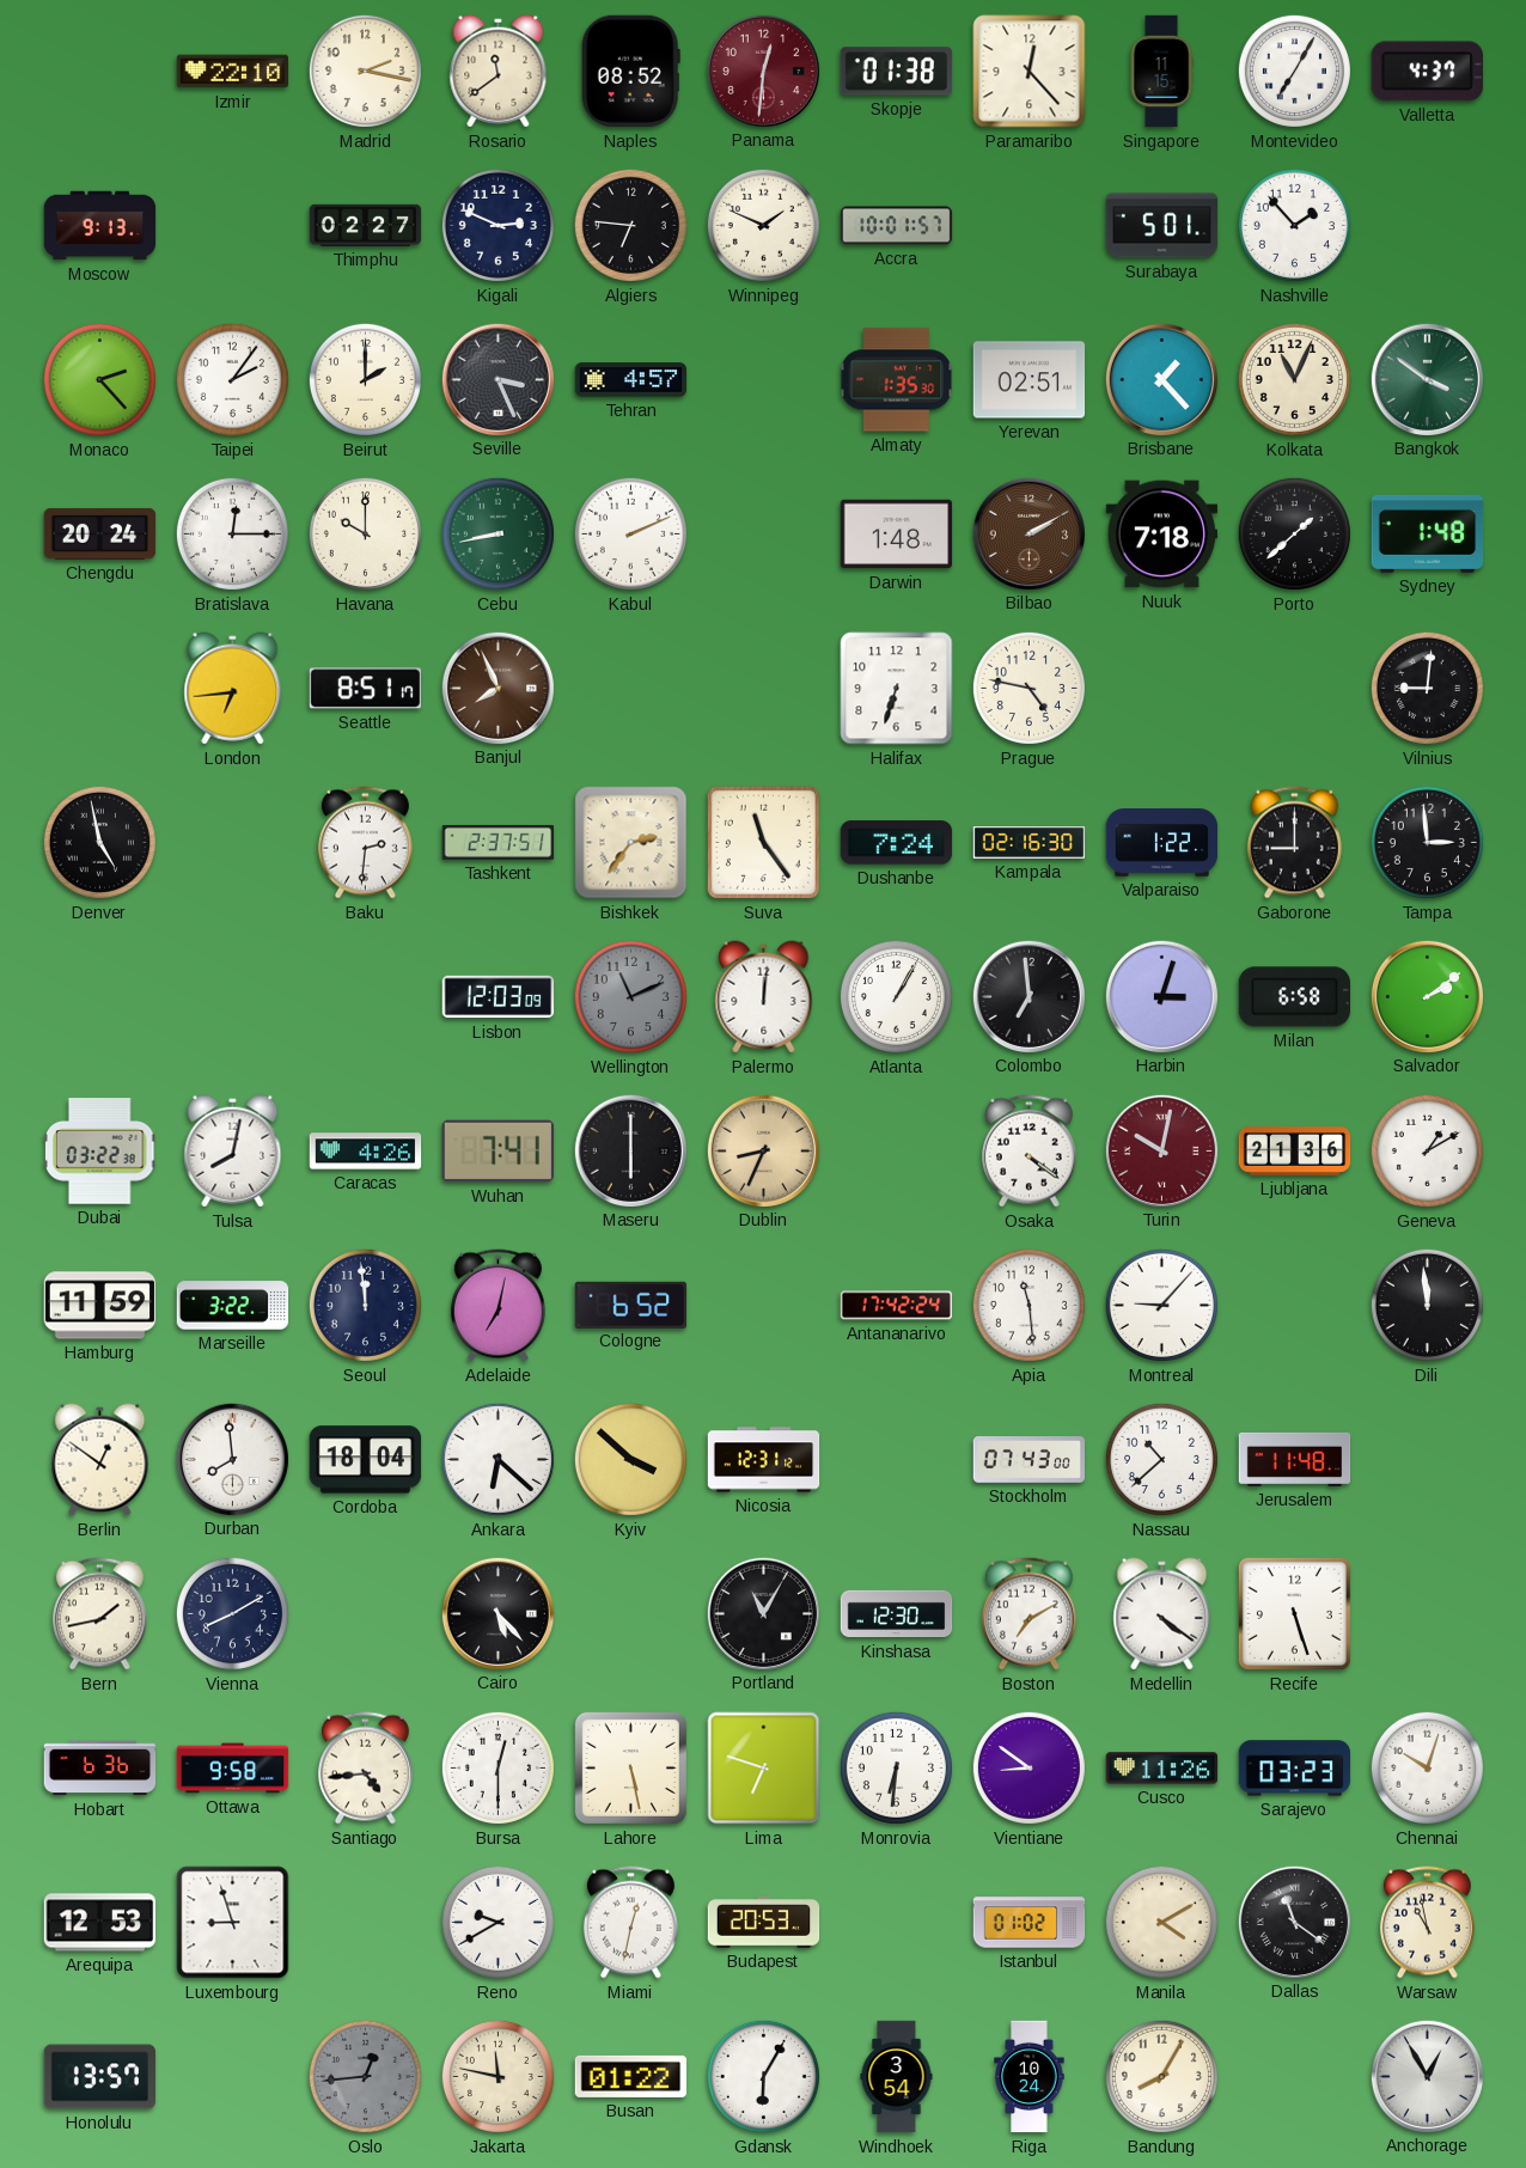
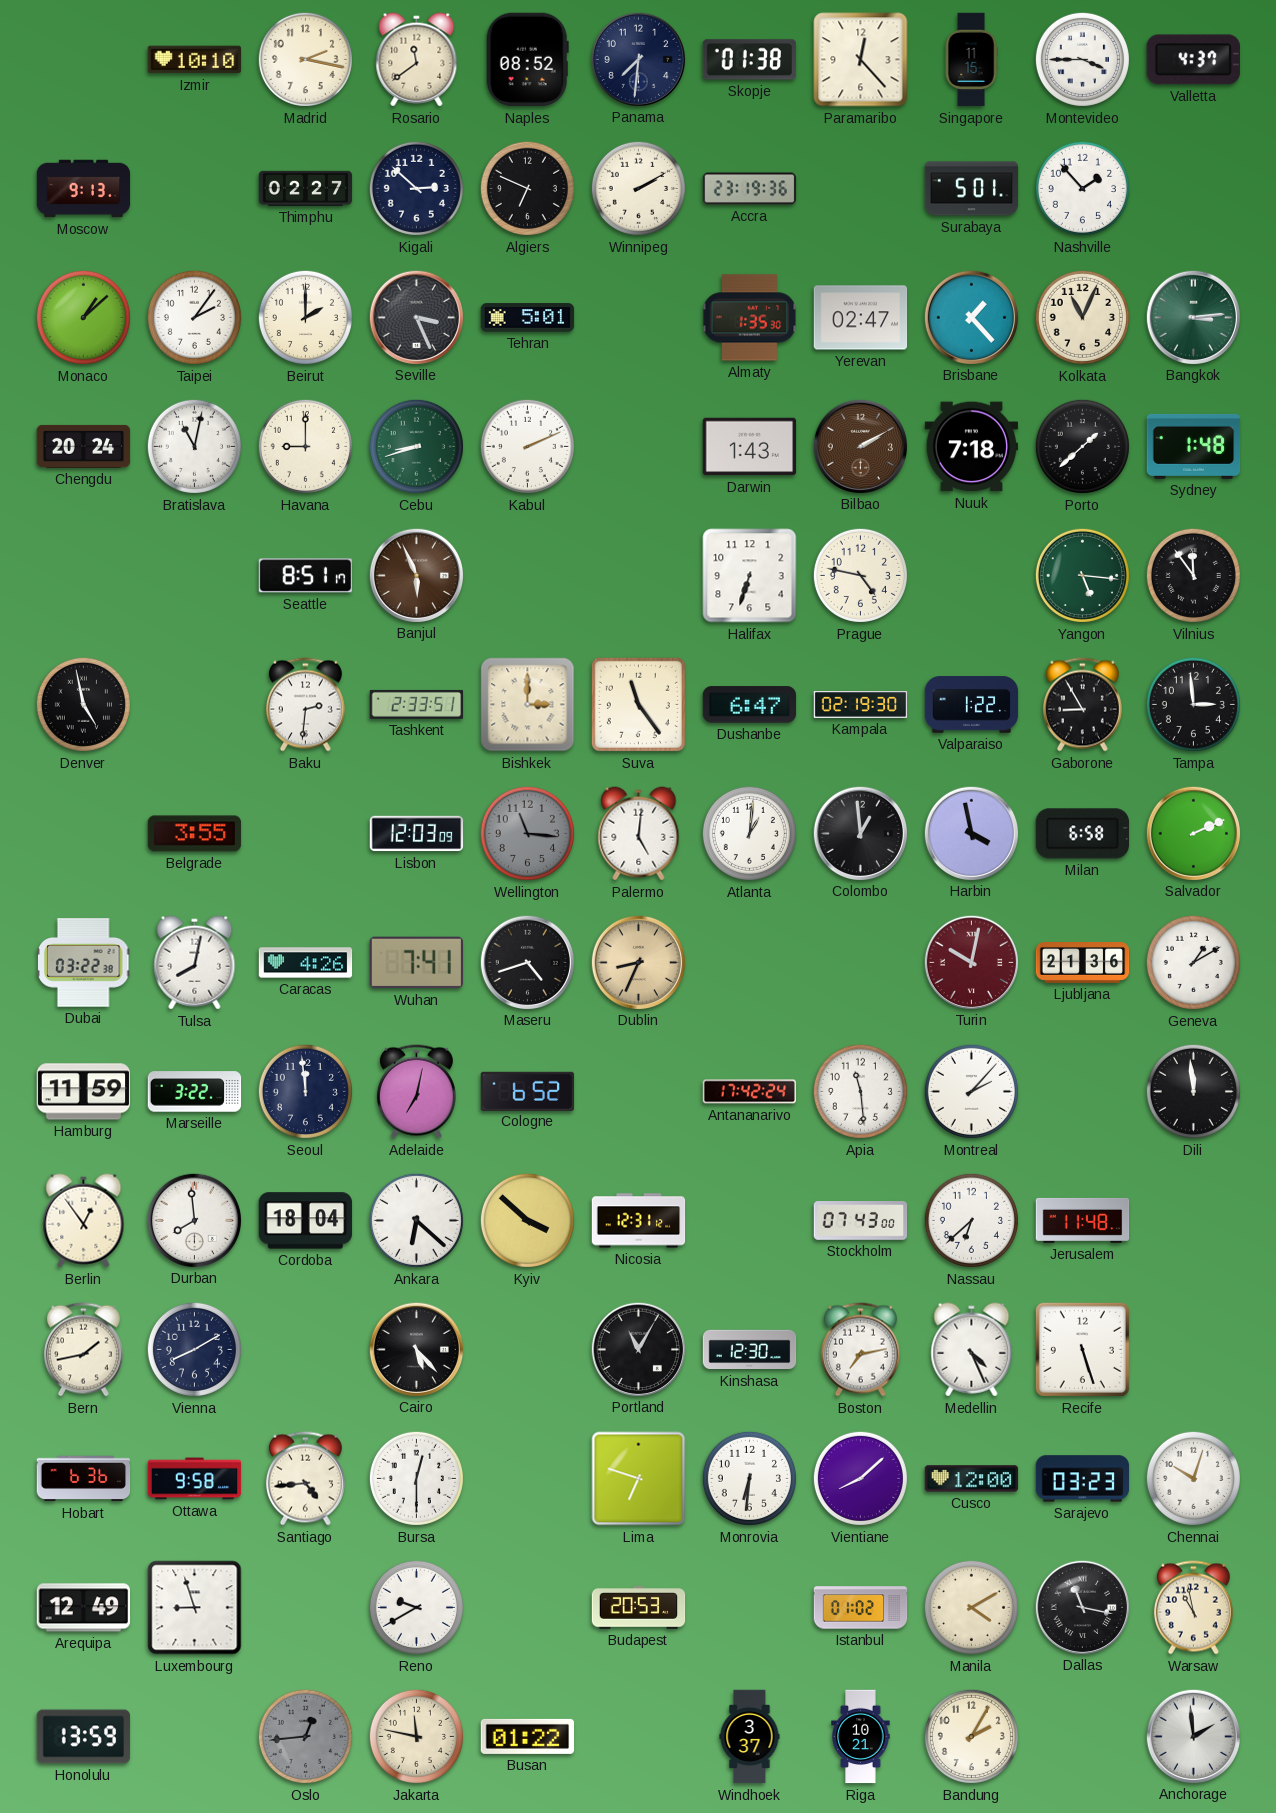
Izmir: 22:10 -> 10:10
Panama: 12:31 -> 7:31
Panama dial: burgundy -> navy
Montevideo: 7:05 -> 3:45
Kigali: 2:49 -> 2:52
Algiers: 6:46 -> 6:49
Winnipeg: 1:49 -> 2:10
Accra: 10:01 -> 23:19
Monaco: 2:23 -> 1:08
Tehran: 4:57 -> 5:01
Yerevan: 02:51 -> 02:47
Bangkok: 3:51 -> 3:14
Bratislava: 12:15 -> 11:02
Havana: 10:00 -> 9:00
Cebu: 8:43 -> 8:42
Darwin: 1:48 -> 1:43
London: 6:44 -> none
Banjul: 7:56 -> 5:56
Yangon: none -> 5:16
Vilnius: 9:01 -> 11:54
Tashkent: 2:37 -> 2:33
Bishkek: 2:36 -> 3:00
Dushanbe: 7:24 -> 6:47
Kampala: 02:16 -> 02:19
Gaborone: 9:00 -> 8:55
Belgrade: none -> 3:55
Wellington: 11:11 -> 11:16
Palermo: 12:01 -> 5:01
Atlanta: 1:05 -> 1:01
Colombo: 6:59 -> 12:59
Harbin: 3:03 -> 3:58
Salvador: 2:09 -> 2:11
Maseru: 6:00 -> 4:42
Osaka: 4:21 -> none
Montreal: 9:07 -> 2:07
Berlin: 12:51 -> 12:54
Nassau: 10:38 -> 6:38
Boston: 7:10 -> 7:13
Medellin: 4:21 -> 4:26
Lahore: 5:28 -> none
Vientiane: 8:51 -> 8:08
Cusco: 11:26 -> 12:00
Arequipa: 12:53 -> 12:49
Miami: 12:32 -> none
Dallas: 11:21 -> 11:17
Honolulu: 13:57 -> 13:59
Gdansk: 6:05 -> none
Windhoek: 3:54 -> 3:37
Riga: 10:24 -> 10:21
Bandung: 8:05 -> 2:05
Anchorage: 12:55 -> 1:59
